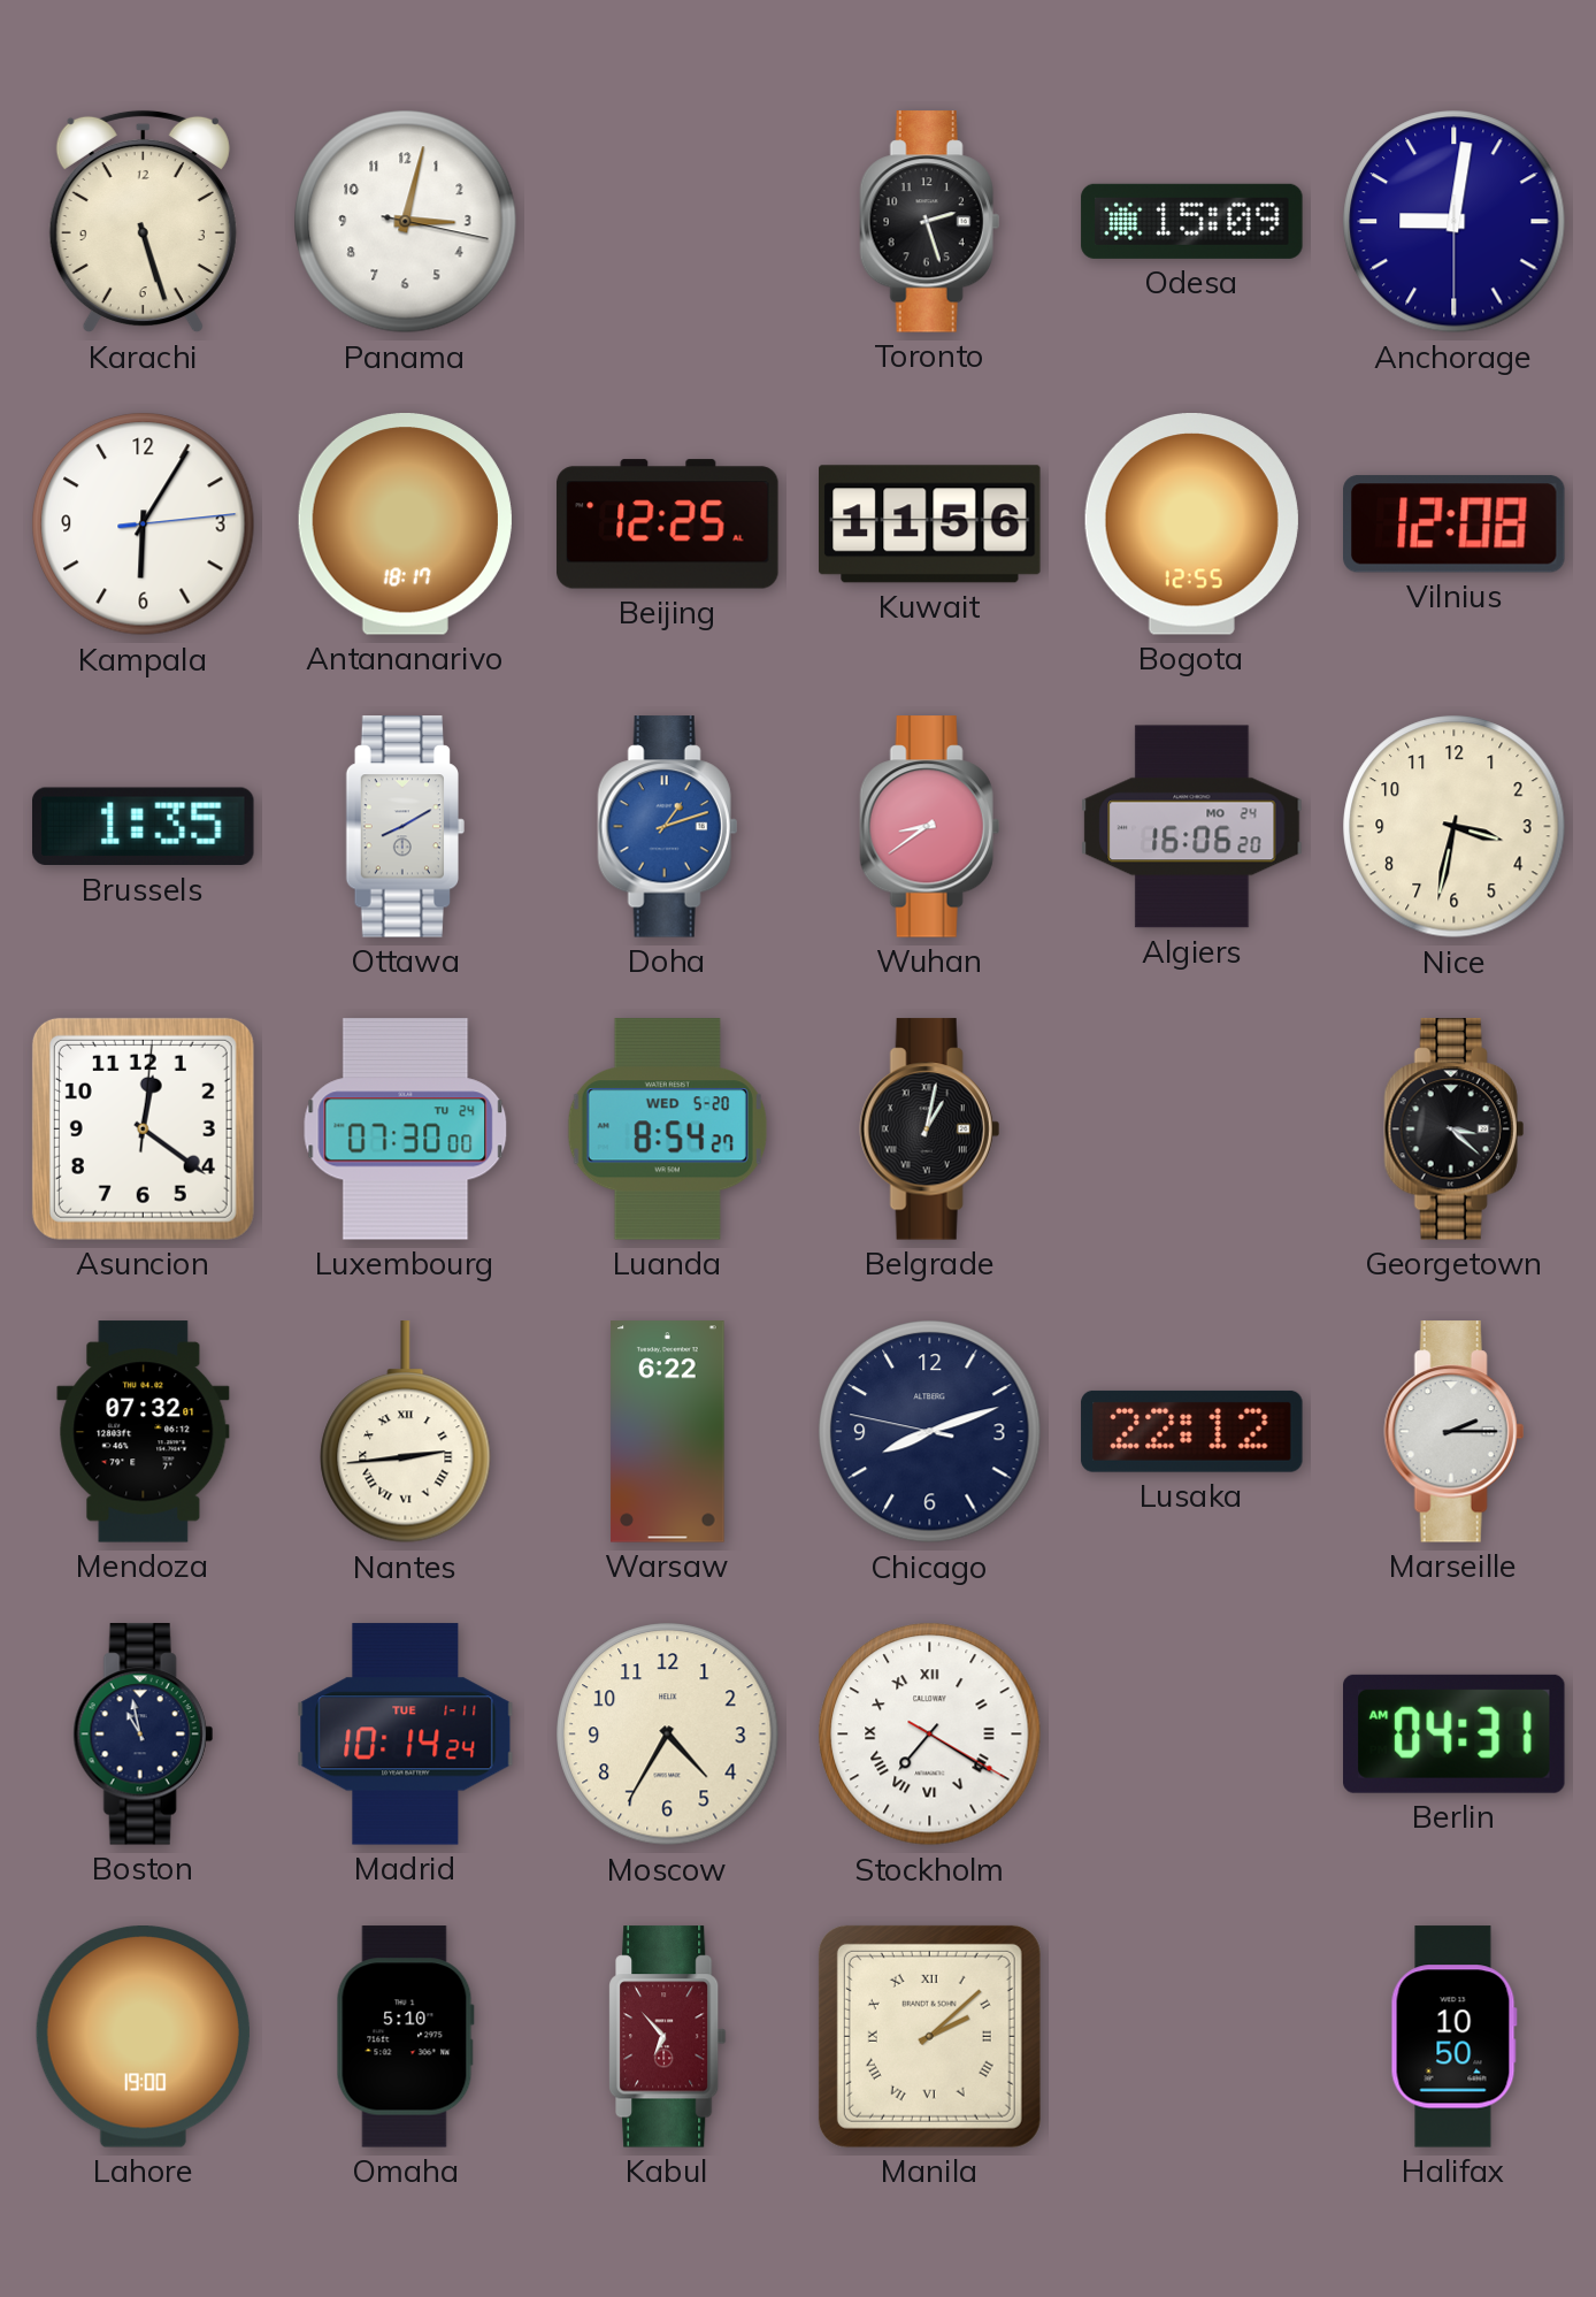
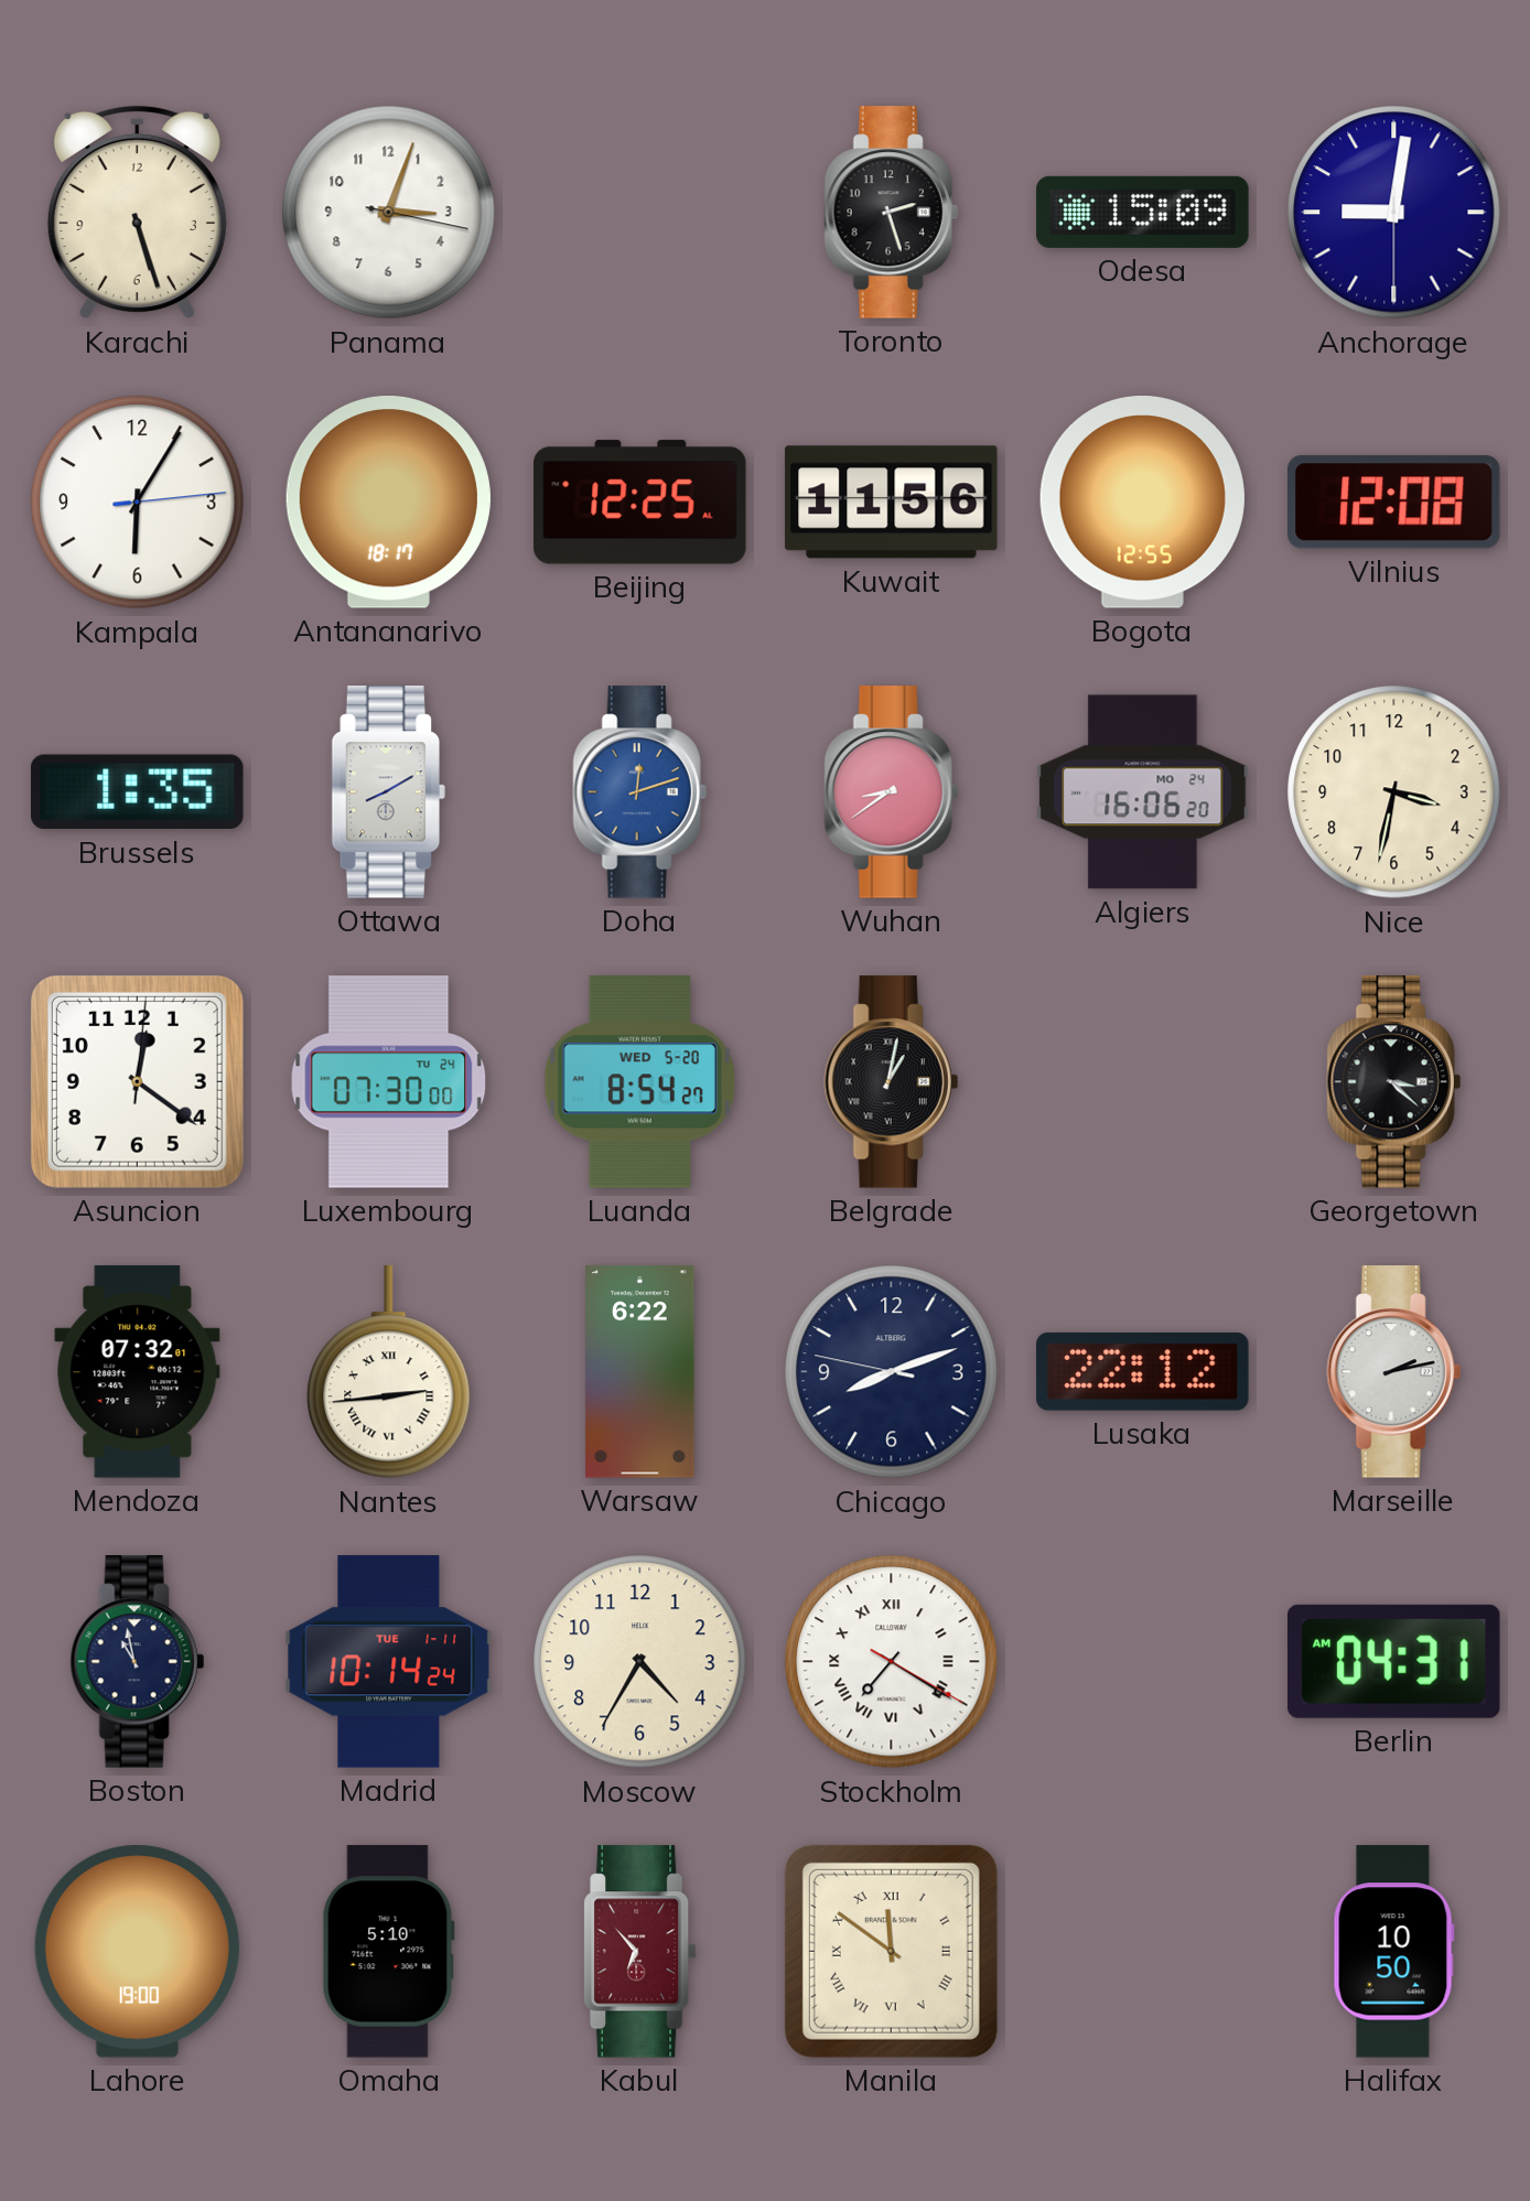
Panama: 3:02 -> 3:03
Doha: 1:12 -> 12:12
Marseille: 2:15 -> 2:13
Manila: 2:08 -> 11:51
